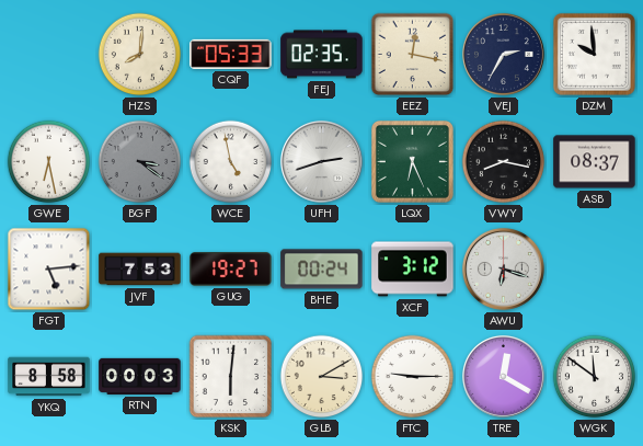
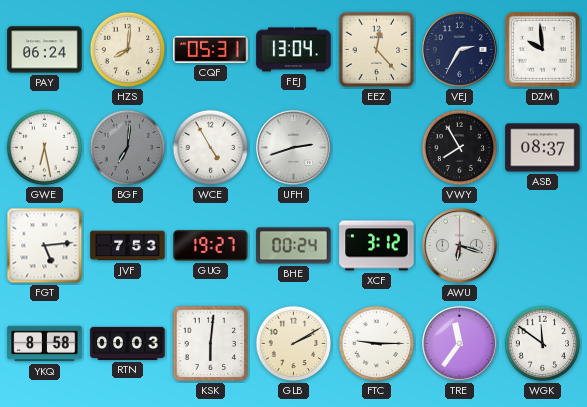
PAY: none -> 06:24
CQF: 05:33 -> 05:31
FEJ: 02:35 -> 13:04
EEZ: 12:17 -> 12:23
BGF: 3:21 -> 7:01
WCE: 4:58 -> 4:55
LQX: 6:26 -> none
VWY: 8:17 -> 7:55
GLB: 3:10 -> 2:10
TRE: 12:20 -> 11:36
